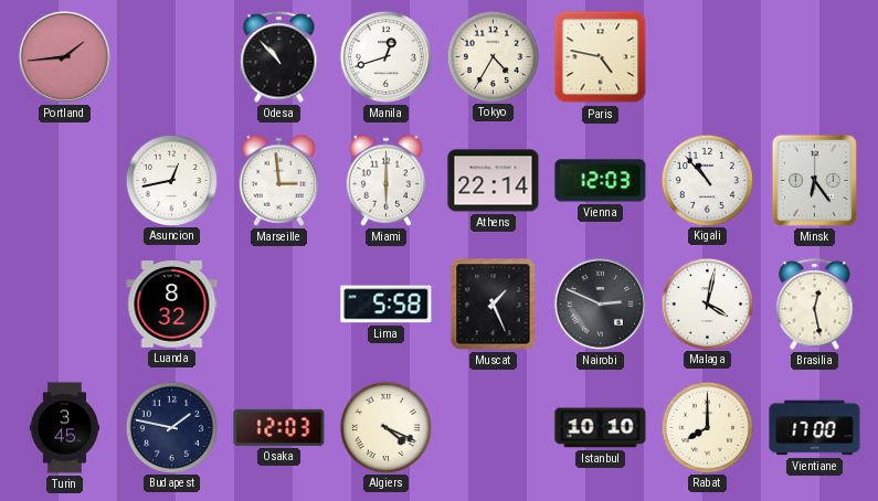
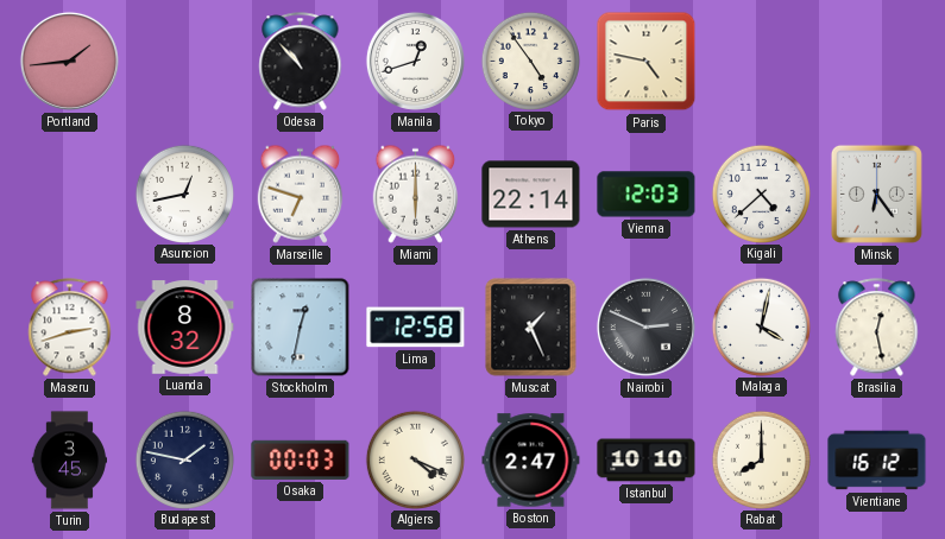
Tokyo: 4:35 -> 4:54
Marseille: 2:59 -> 6:48
Kigali: 10:53 -> 4:38
Maseru: none -> 2:42
Stockholm: none -> 12:32
Lima: 5:58 -> 12:58
Osaka: 12:03 -> 00:03
Boston: none -> 2:47
Vientiane: 17:00 -> 16:12
